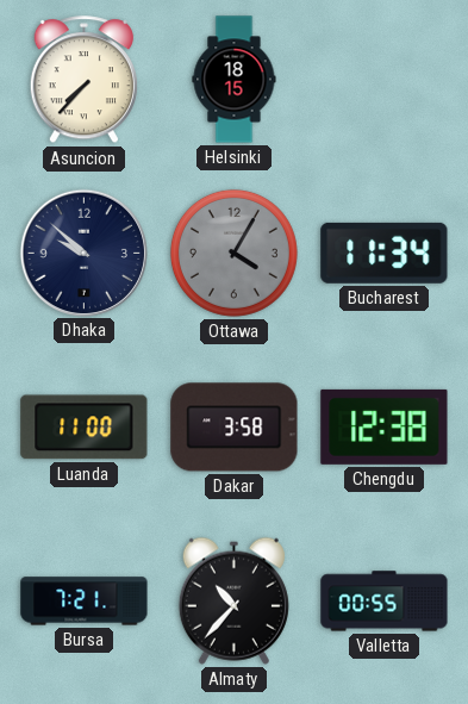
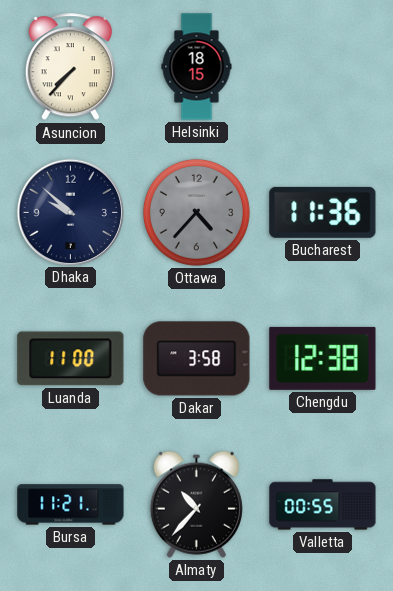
Ottawa: 4:05 -> 4:37
Bucharest: 11:34 -> 11:36
Bursa: 7:21 -> 11:21
